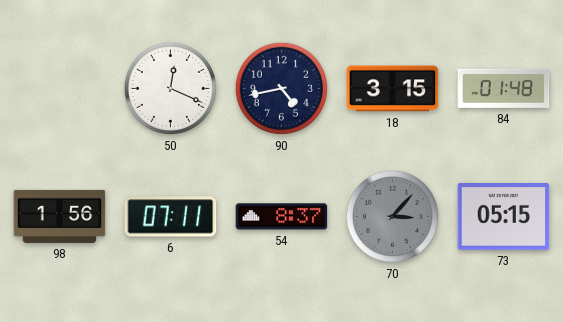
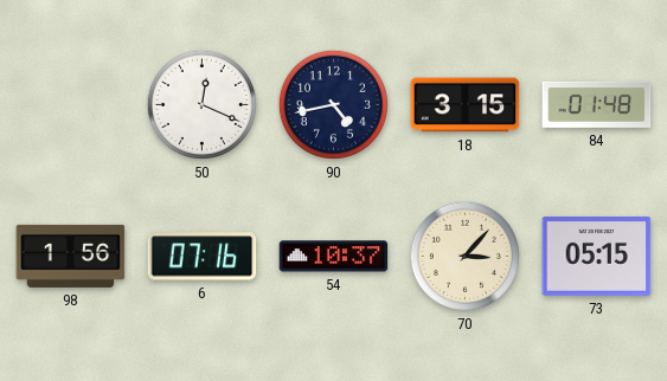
6: 07:11 -> 07:16
54: 8:37 -> 10:37
70 dial: grey -> cream
